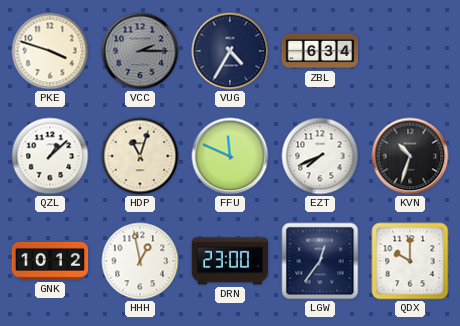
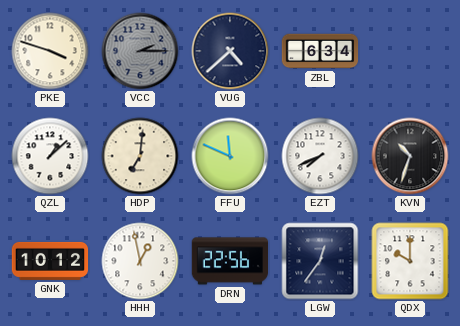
VUG: 4:35 -> 4:38
HDP: 11:03 -> 7:01
DRN: 23:00 -> 22:56
